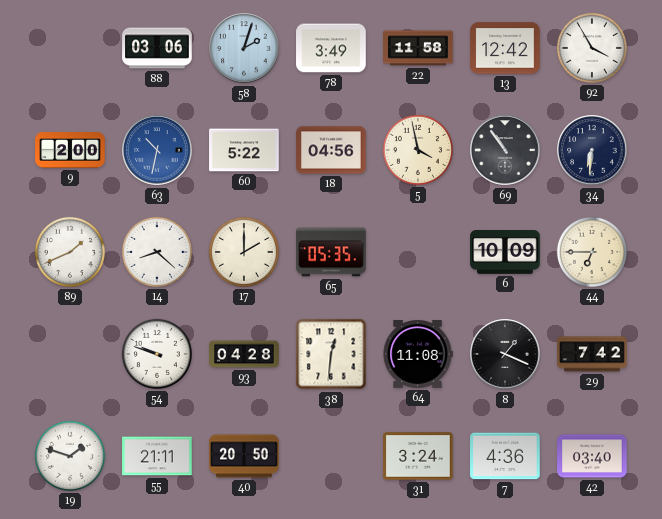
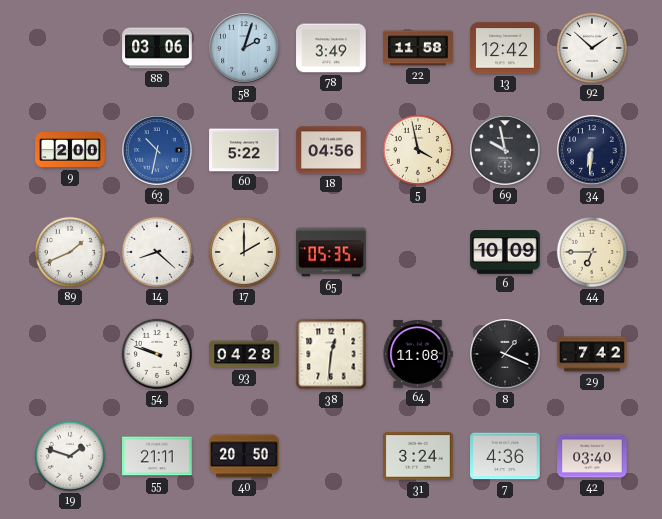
92: 3:55 -> 1:52
69: 10:54 -> 9:58
